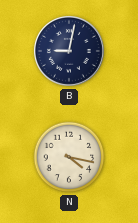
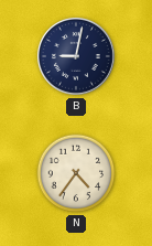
N: 4:17 -> 4:36
